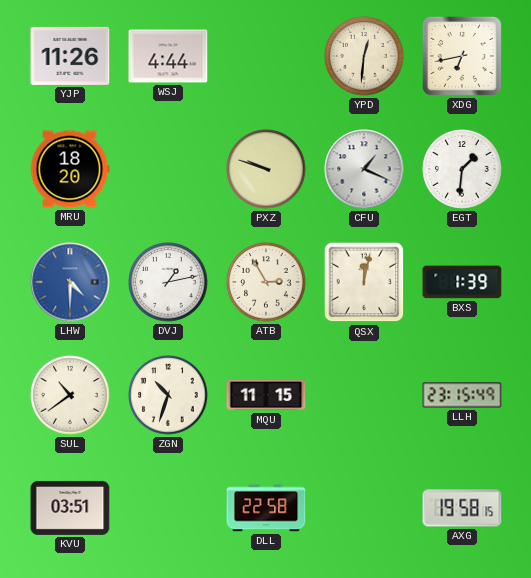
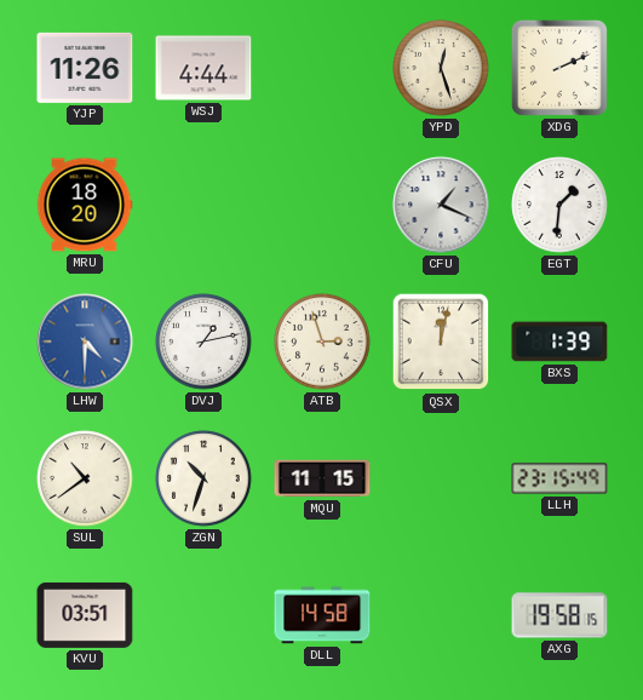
YPD: 12:31 -> 12:27
XDG: 6:43 -> 2:11
PXZ: 9:48 -> none
ATB: 2:55 -> 2:57
DLL: 22:58 -> 14:58
